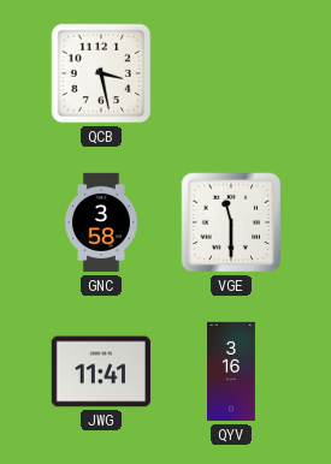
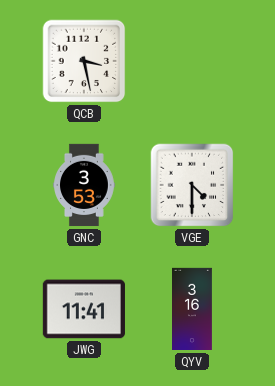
GNC: 3:58 -> 3:53
VGE: 11:30 -> 4:30
